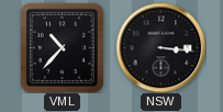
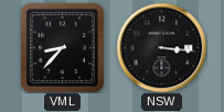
VML: 10:37 -> 8:37
